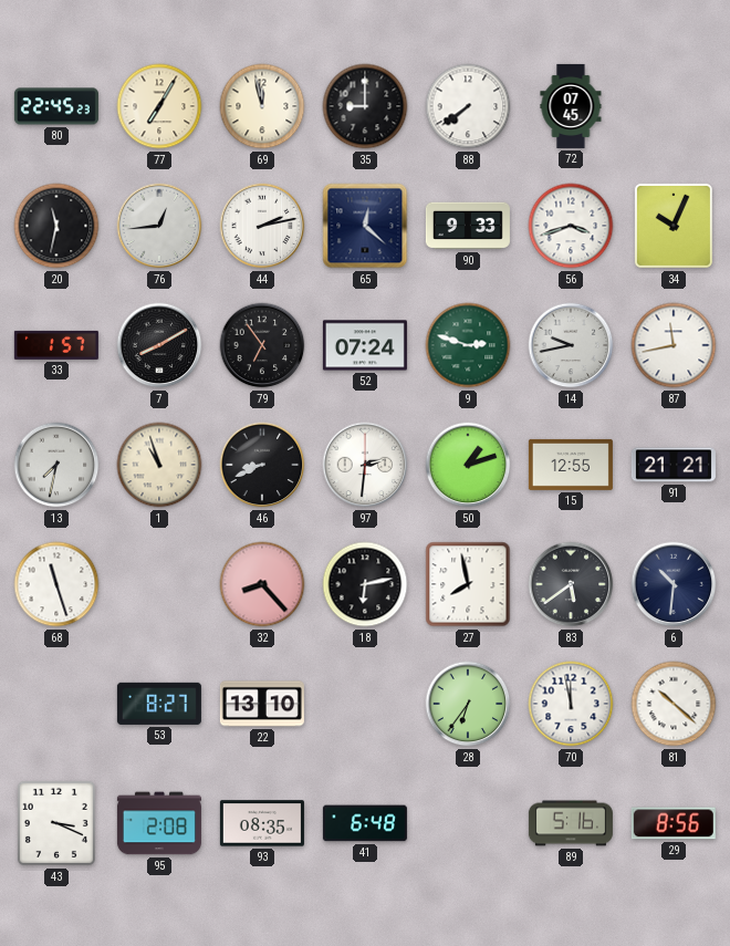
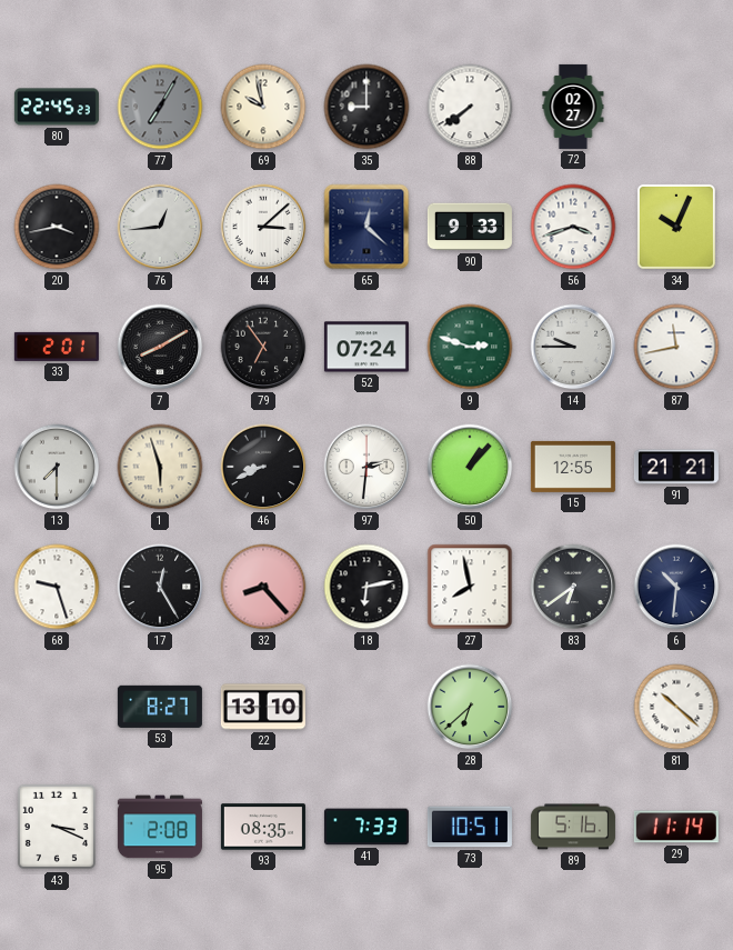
77 dial: cream -> grey
69: 11:58 -> 9:58
72: 07:45 -> 02:27
20: 11:32 -> 3:43
44: 2:13 -> 3:08
33: 1:57 -> 2:01
14: 9:43 -> 9:45
13: 7:32 -> 7:30
1: 10:57 -> 5:57
50: 1:12 -> 1:07
68: 11:27 -> 9:27
17: none -> 12:25
83: 5:39 -> 6:39
28: 6:36 -> 6:38
70: 11:58 -> none
41: 6:48 -> 7:33
73: none -> 10:51
29: 8:56 -> 11:14
